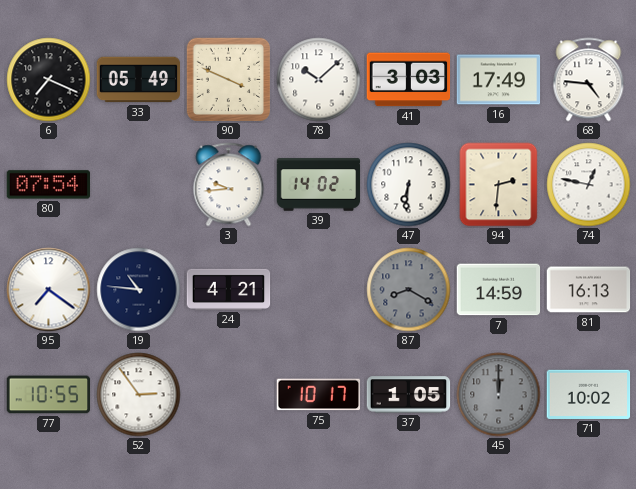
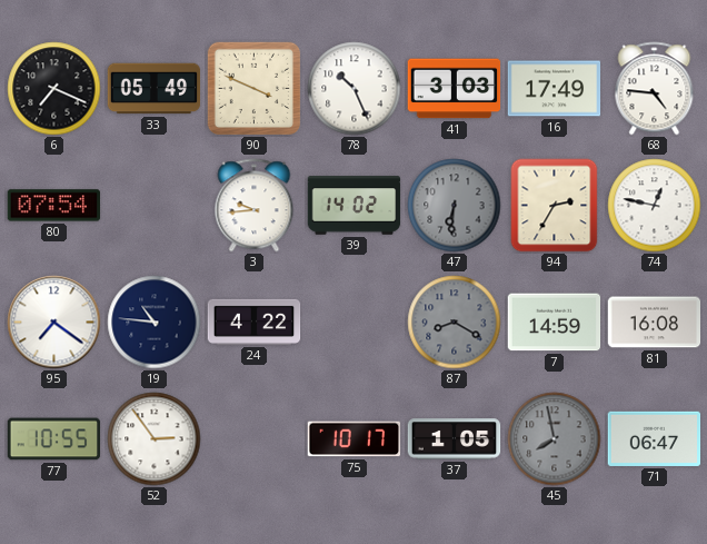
78: 10:08 -> 10:26
47 dial: white -> grey
94: 2:31 -> 2:35
24: 4:21 -> 4:22
81: 16:13 -> 16:08
45: 12:00 -> 7:58
71: 10:02 -> 06:47
